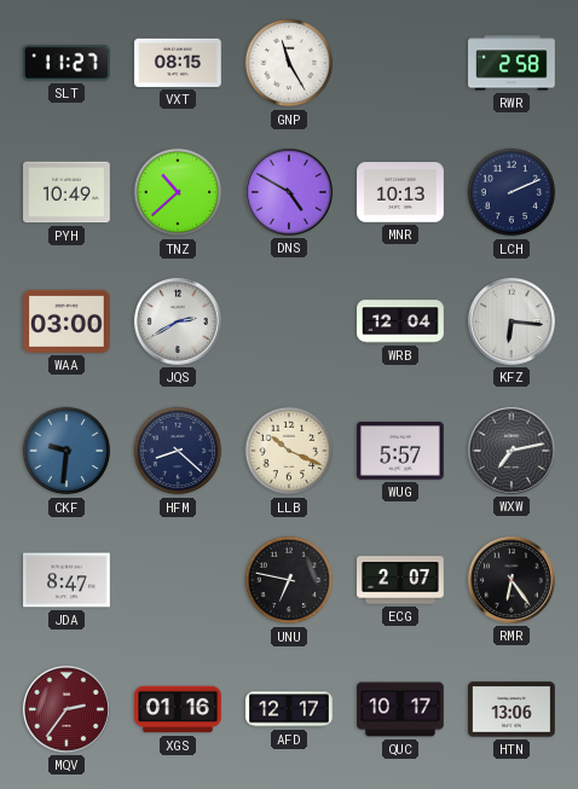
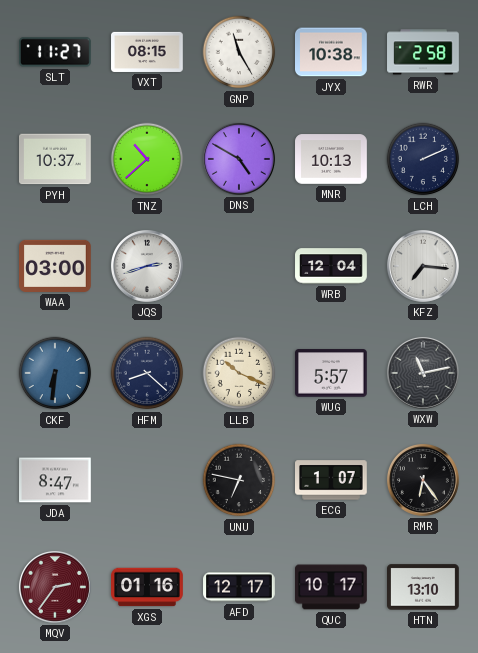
JYX: none -> 10:38
PYH: 10:49 -> 10:37
JQS: 2:40 -> 2:42
KFZ: 6:16 -> 7:16
CKF: 9:31 -> 6:31
WXW: 7:13 -> 11:13
ECG: 2:07 -> 1:07
HTN: 13:06 -> 13:10
